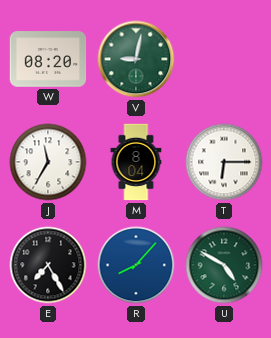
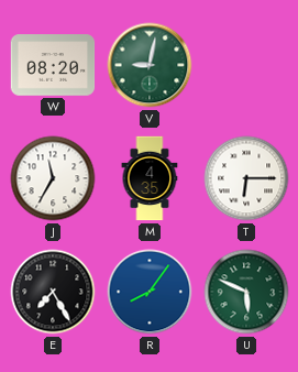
M: 8:04 -> 4:35
R: 8:07 -> 8:06
U: 4:50 -> 5:49
